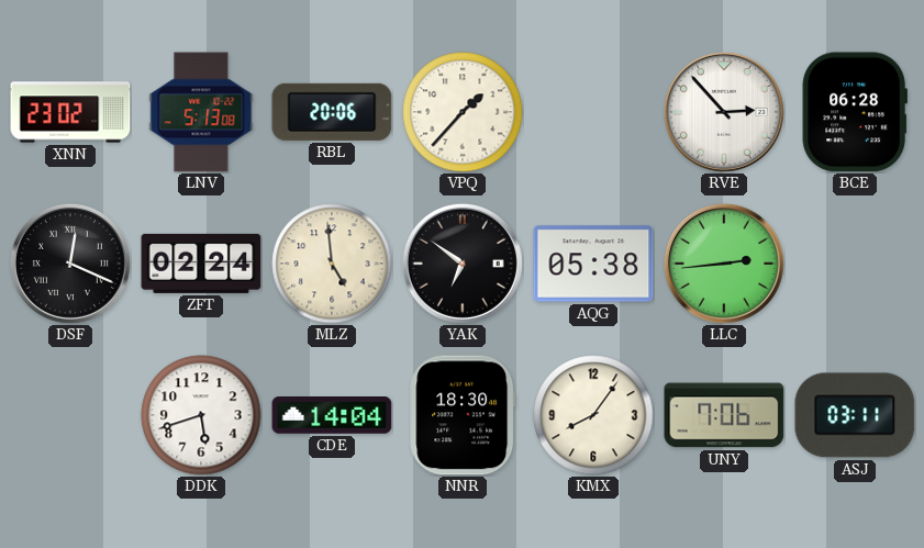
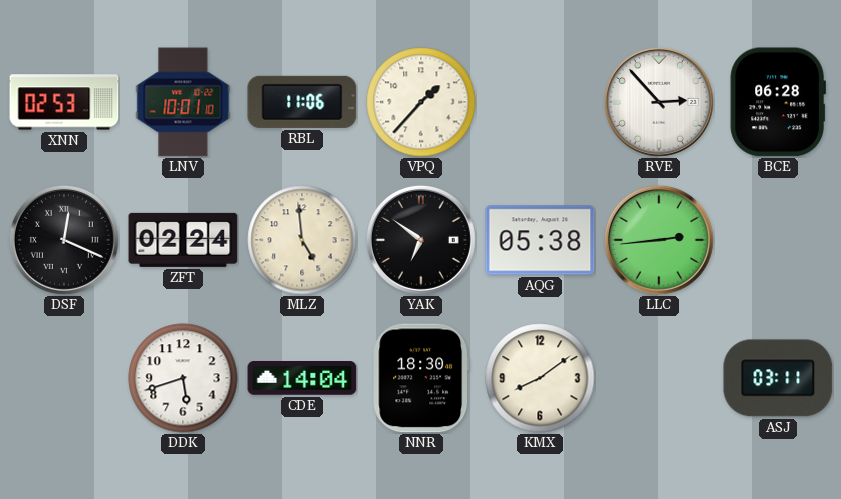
XNN: 23:02 -> 02:53
LNV: 5:13 -> 10:01
RBL: 20:06 -> 11:06
KMX: 8:06 -> 8:09
UNY: 7:06 -> none
